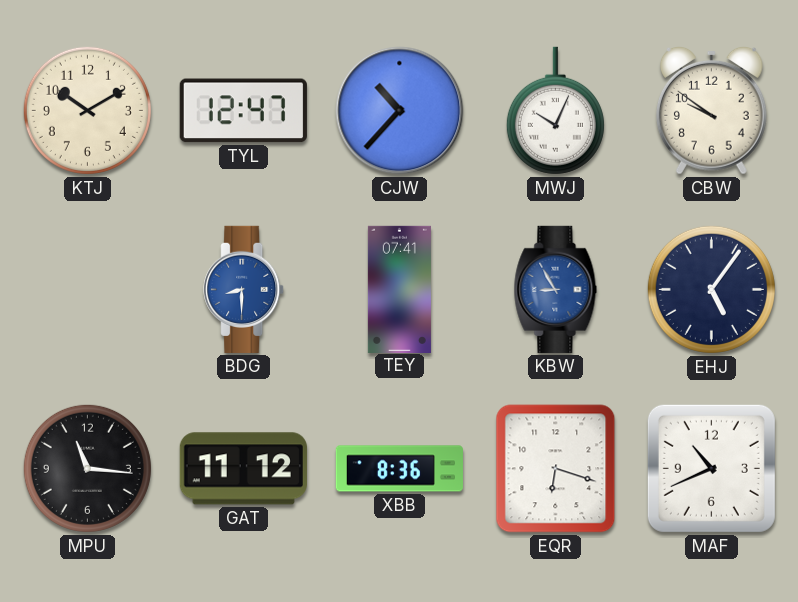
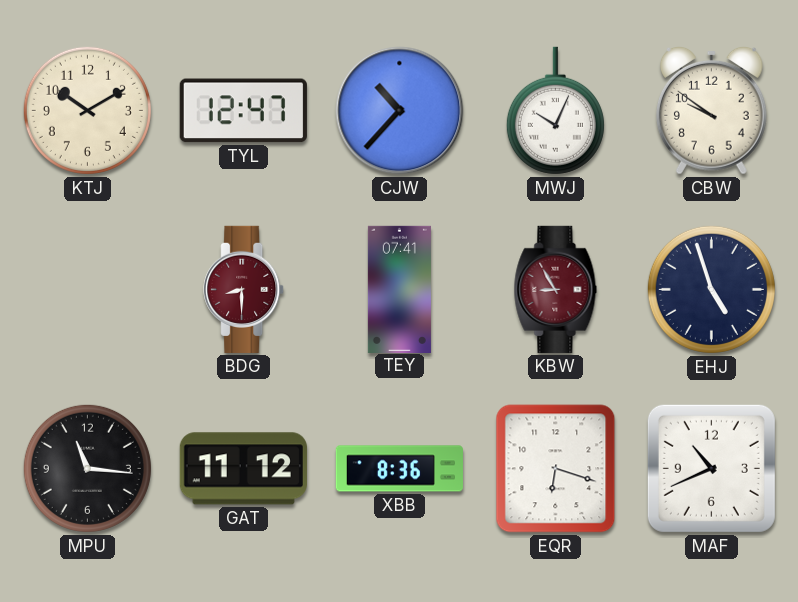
BDG dial: blue -> burgundy
KBW dial: blue -> burgundy
EHJ: 5:06 -> 4:57
